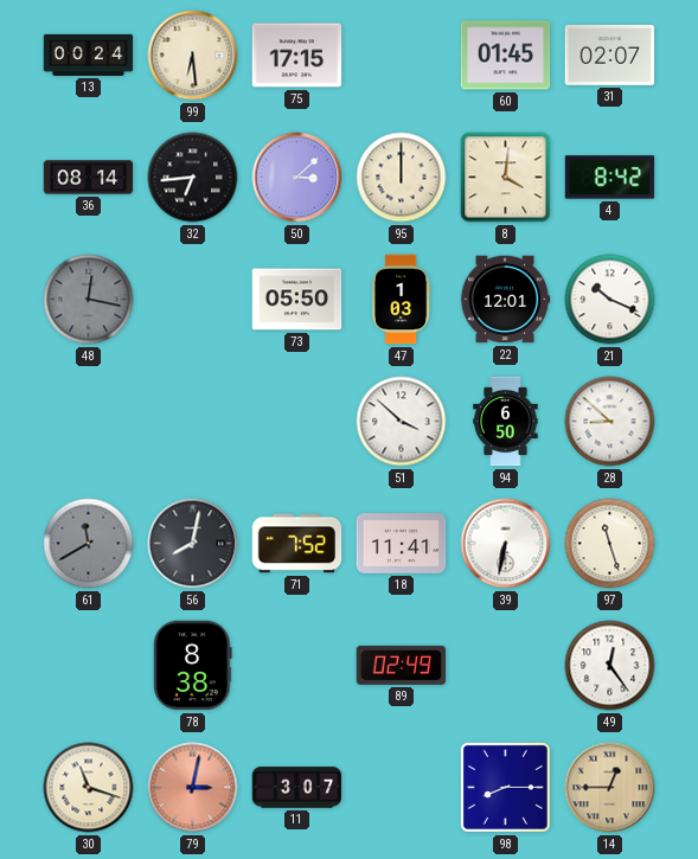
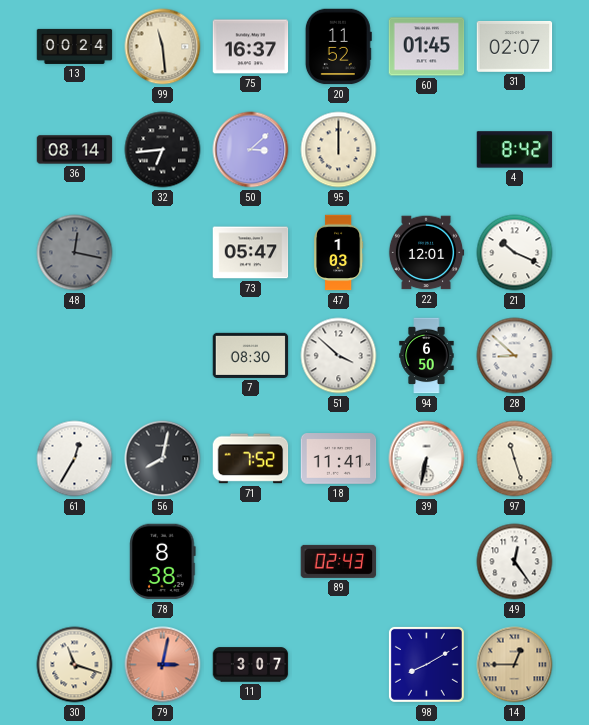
99: 6:29 -> 11:29
75: 17:15 -> 16:37
20: none -> 11:52
8: 4:01 -> none
73: 05:50 -> 05:47
7: none -> 08:30
61: 11:40 -> 12:35
61 dial: grey -> white
89: 02:49 -> 02:43
98: 8:15 -> 8:10
